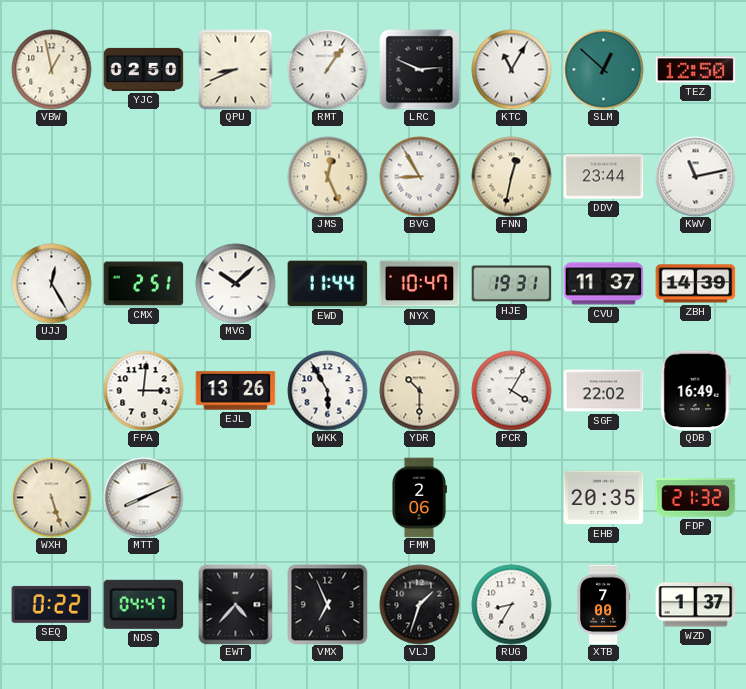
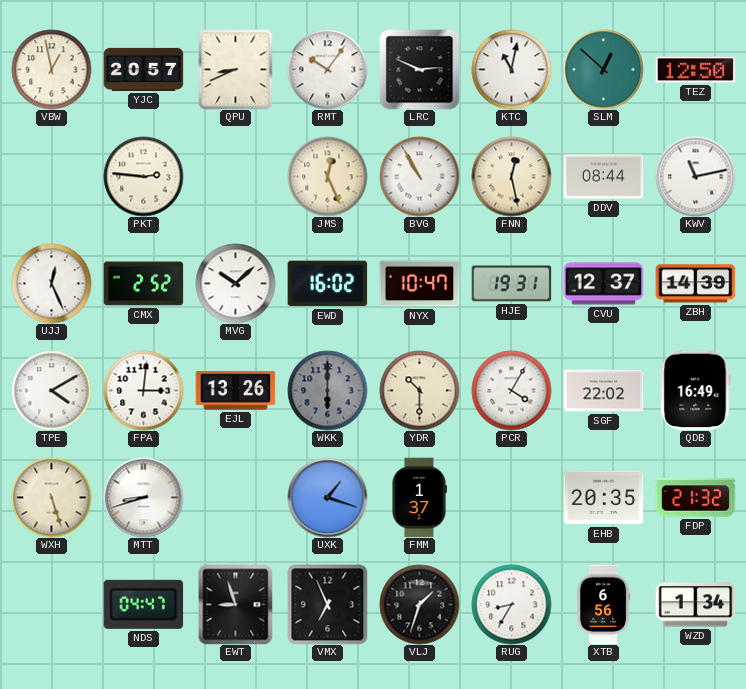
YJC: 02:50 -> 20:57
RMT: 1:06 -> 10:06
KTC: 11:05 -> 11:02
PKT: none -> 2:46
BVG: 8:55 -> 10:55
FNN: 12:32 -> 12:28
DDV: 23:44 -> 08:44
UJJ: 12:25 -> 12:26
CMX: 2:51 -> 2:52
EWD: 11:44 -> 16:02
CVU: 11:37 -> 12:37
TPE: none -> 4:10
WKK: 5:55 -> 6:00
WKK dial: white -> grey
MTT: 8:11 -> 8:42
UXK: none -> 1:18
FMM: 2:06 -> 1:37
SEQ: 0:22 -> none
EWT: 4:37 -> 8:57
XTB: 7:00 -> 6:56
WZD: 1:37 -> 1:34
